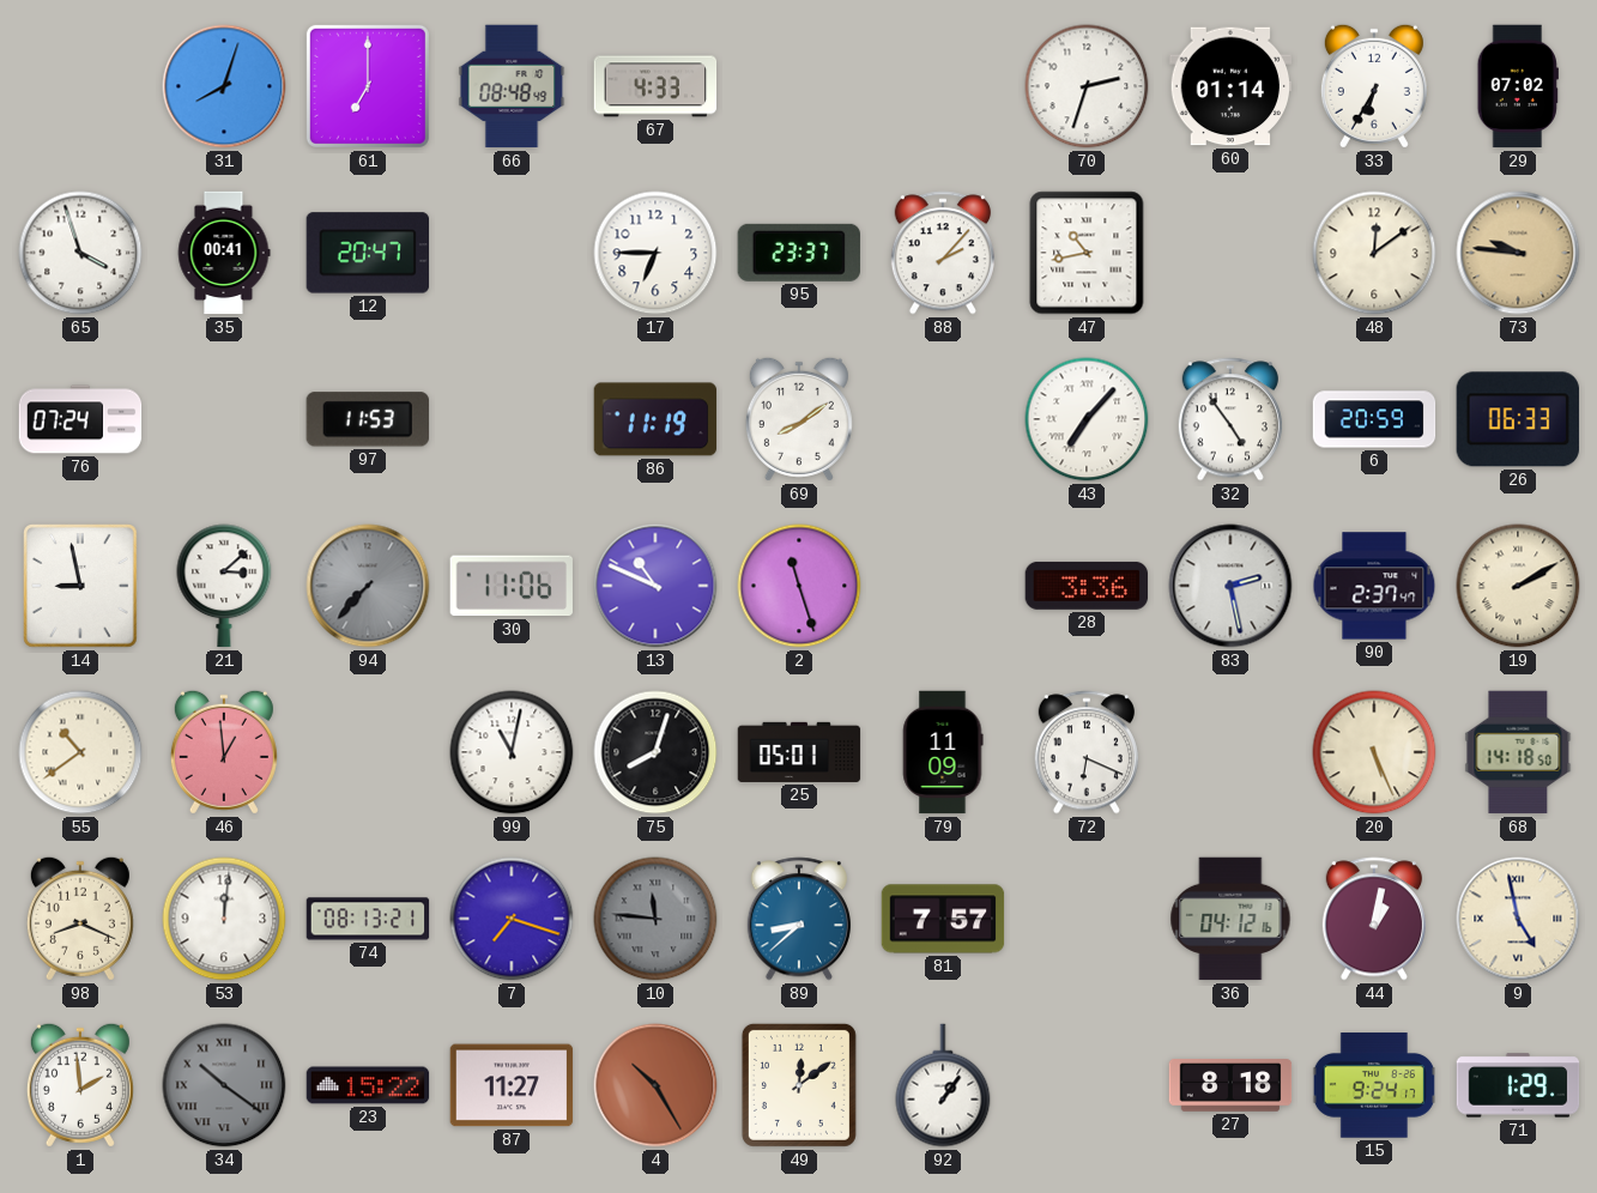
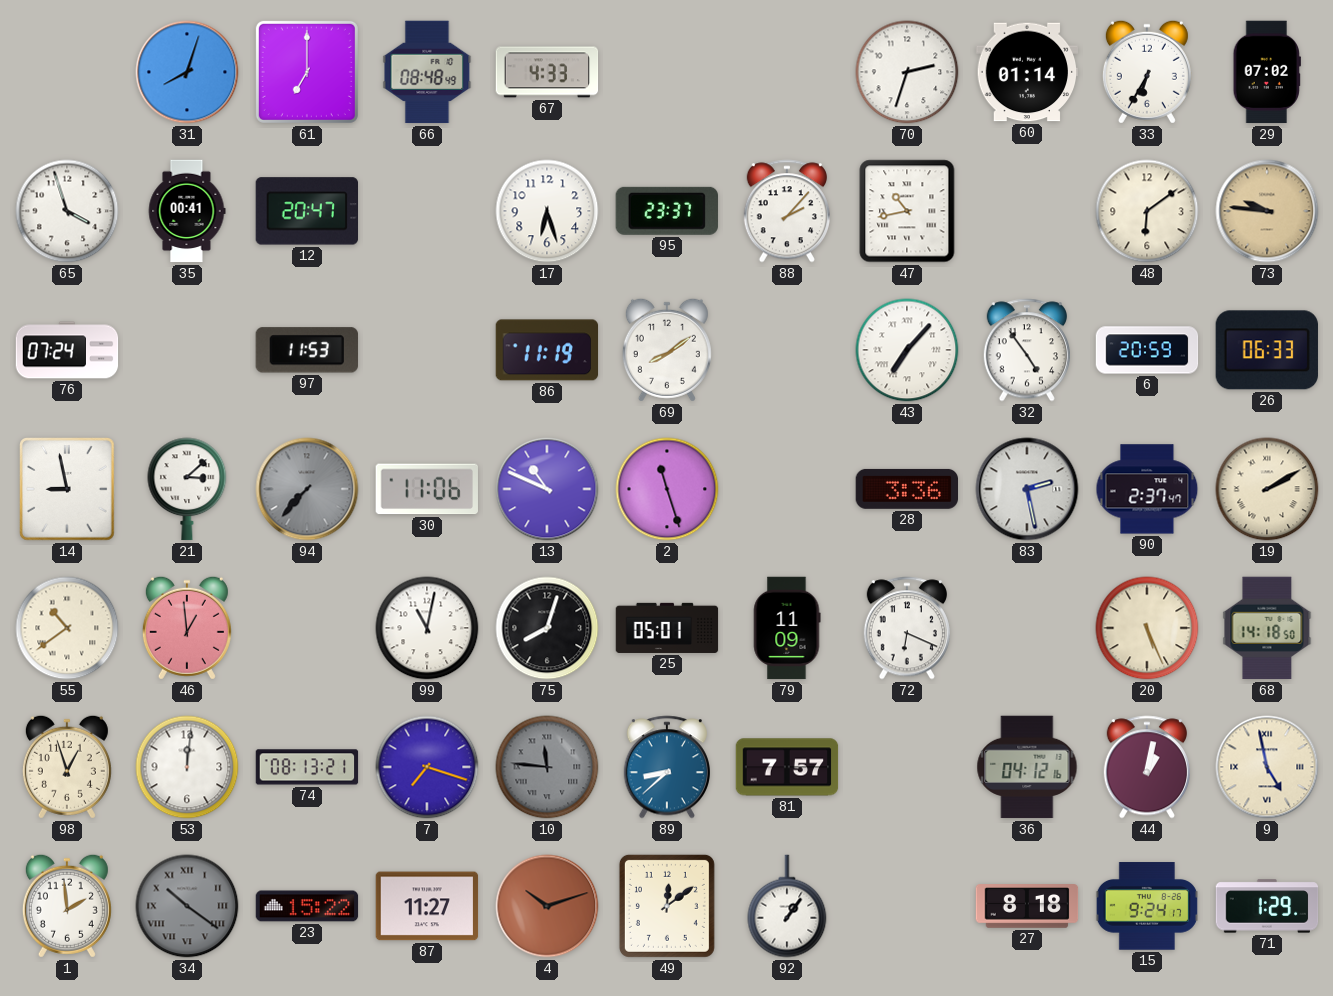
17: 6:45 -> 6:27
48: 12:09 -> 6:09
98: 8:19 -> 12:57
4: 10:25 -> 10:12
